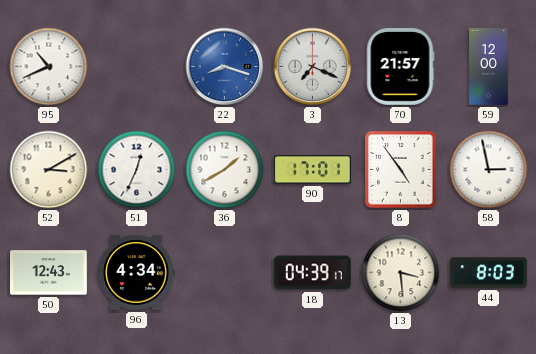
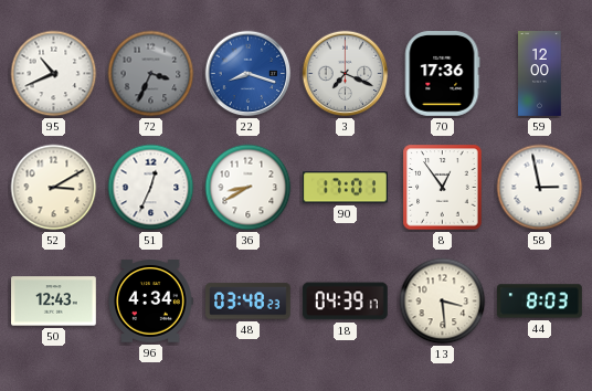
72: none -> 3:34
70: 21:57 -> 17:36
36: 1:40 -> 8:40
8: 4:54 -> 12:54
48: none -> 03:48
